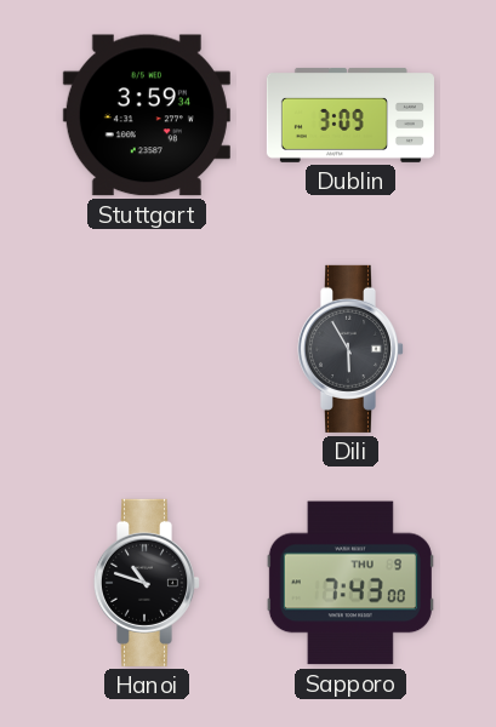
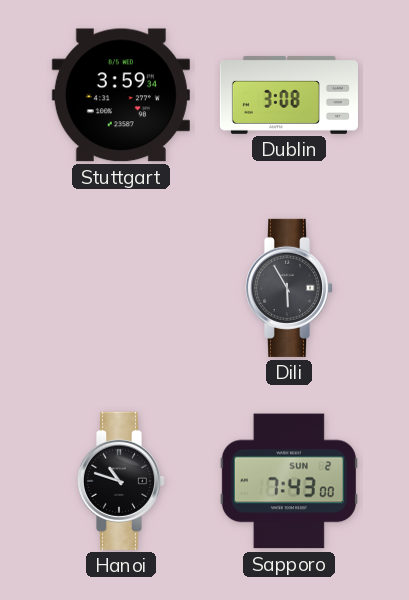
Dublin: 3:09 -> 3:08
Sapporo date: THU 9 -> SUN 2
